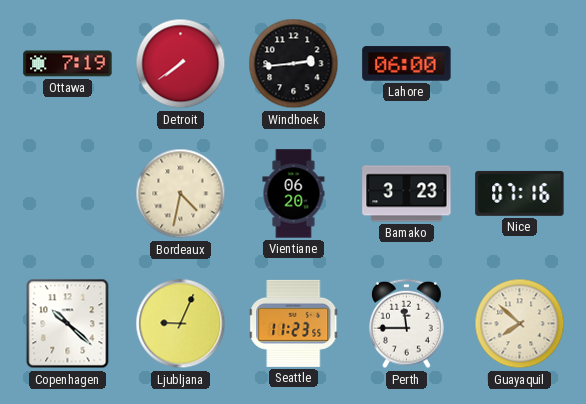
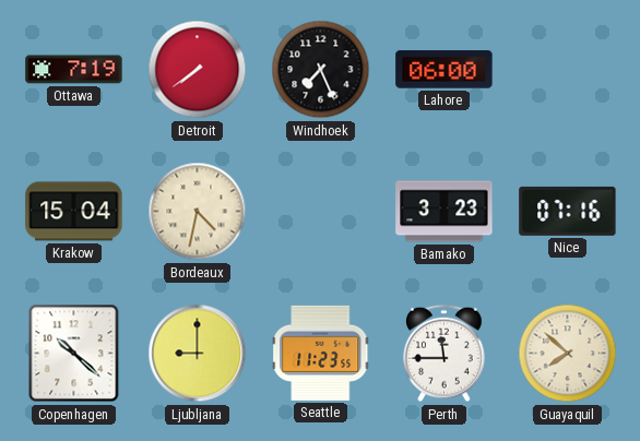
Windhoek: 2:44 -> 7:26
Krakow: none -> 15:04
Vientiane: 06:20 -> none
Ljubljana: 9:04 -> 9:00
